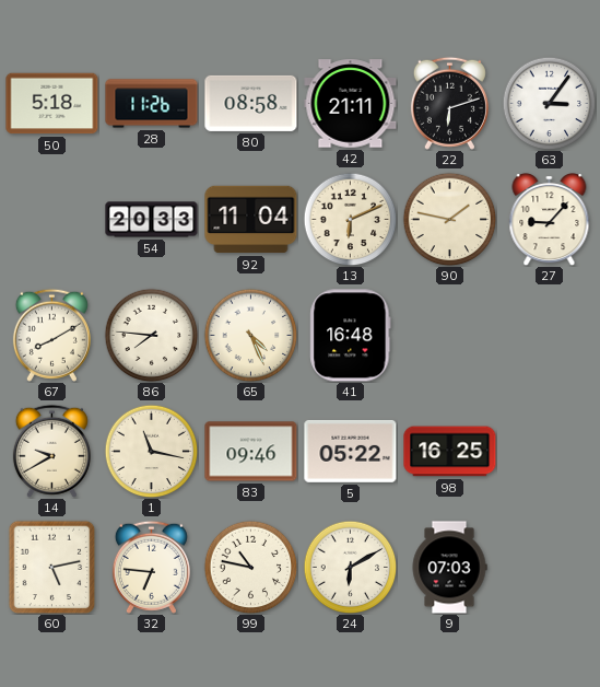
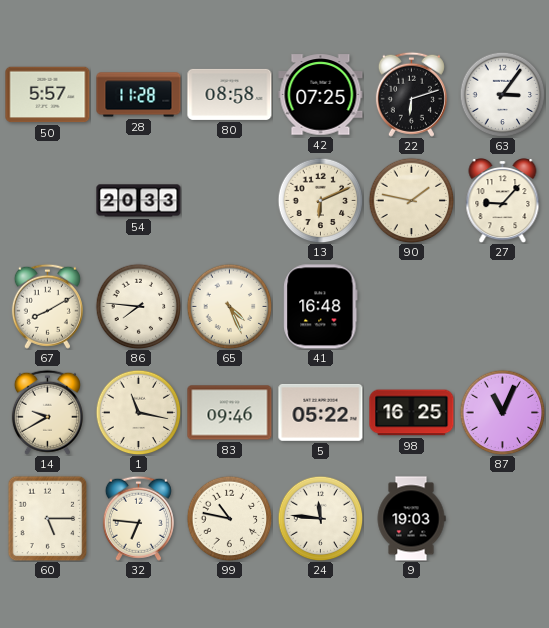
50: 5:18 -> 5:57
28: 11:26 -> 11:28
42: 21:11 -> 07:25
92: 11:04 -> none
87: none -> 11:04
60: 5:13 -> 5:15
24: 6:10 -> 11:46
9: 07:03 -> 19:03
